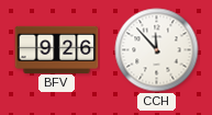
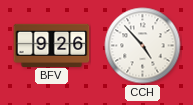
CCH: 11:53 -> 4:53
